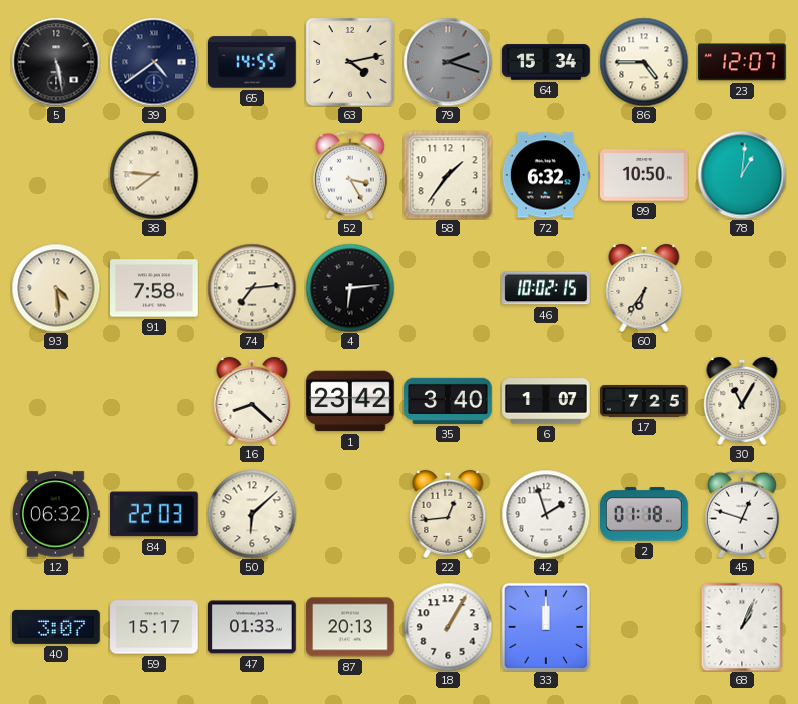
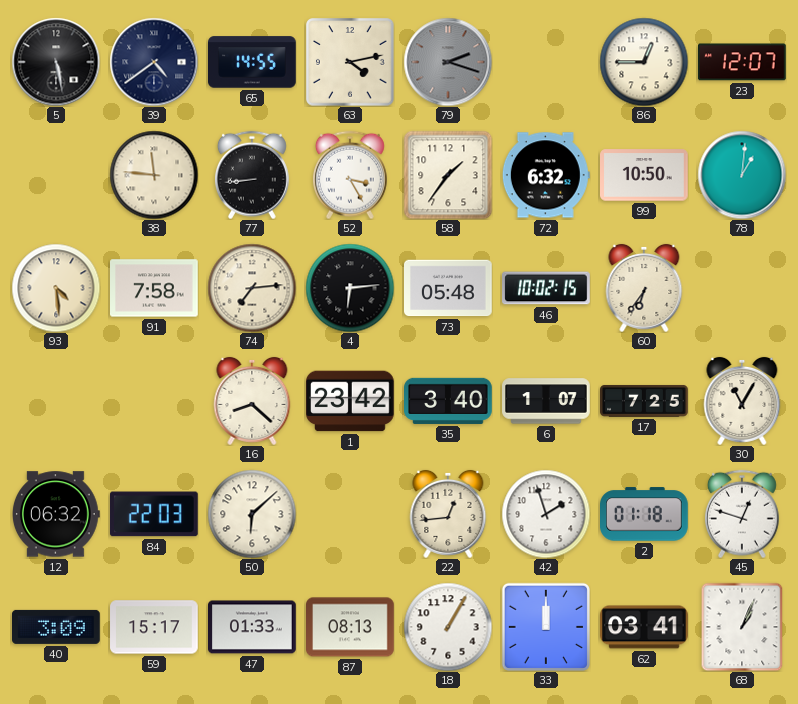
64: 15:34 -> none
86: 4:45 -> 12:45
38: 7:46 -> 11:46
77: none -> 8:44
73: none -> 05:48
40: 3:07 -> 3:09
87: 20:13 -> 08:13
62: none -> 03:41
